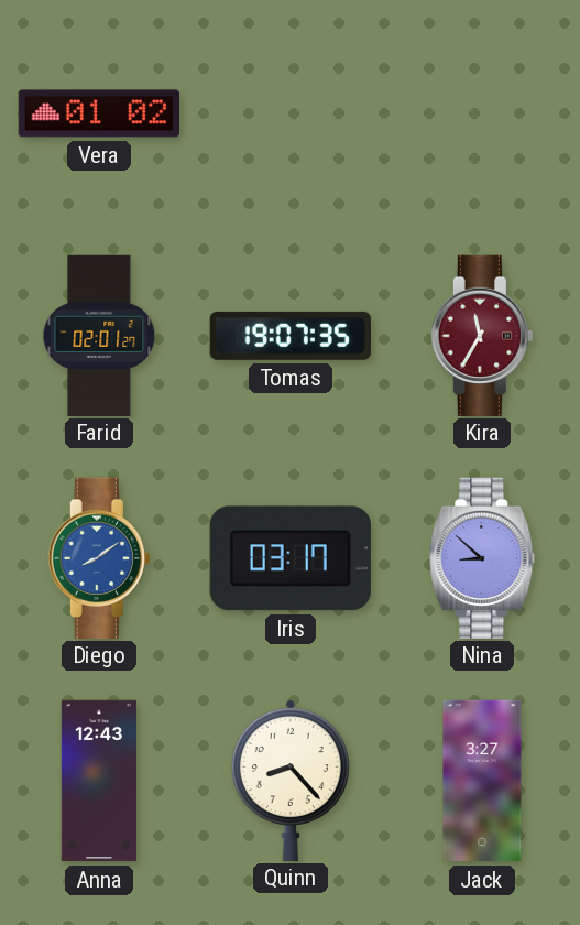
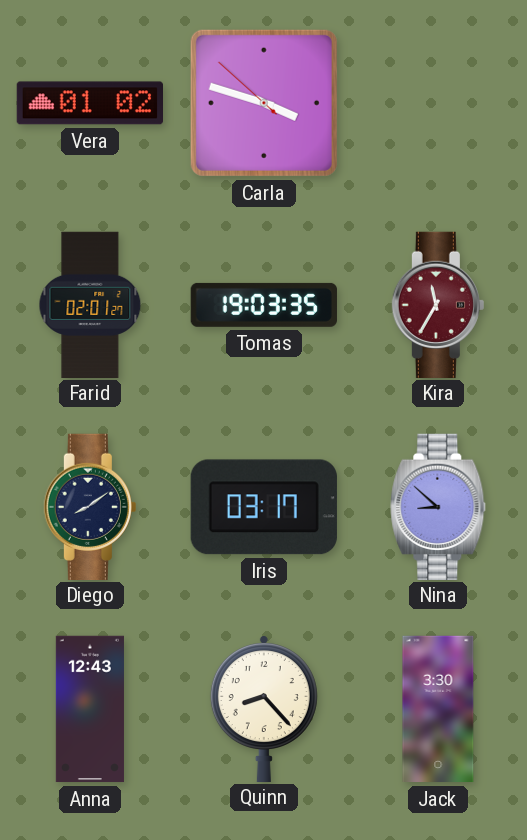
Carla: none -> 3:47
Tomas: 19:07 -> 19:03
Diego dial: blue -> navy
Jack: 3:27 -> 3:30
